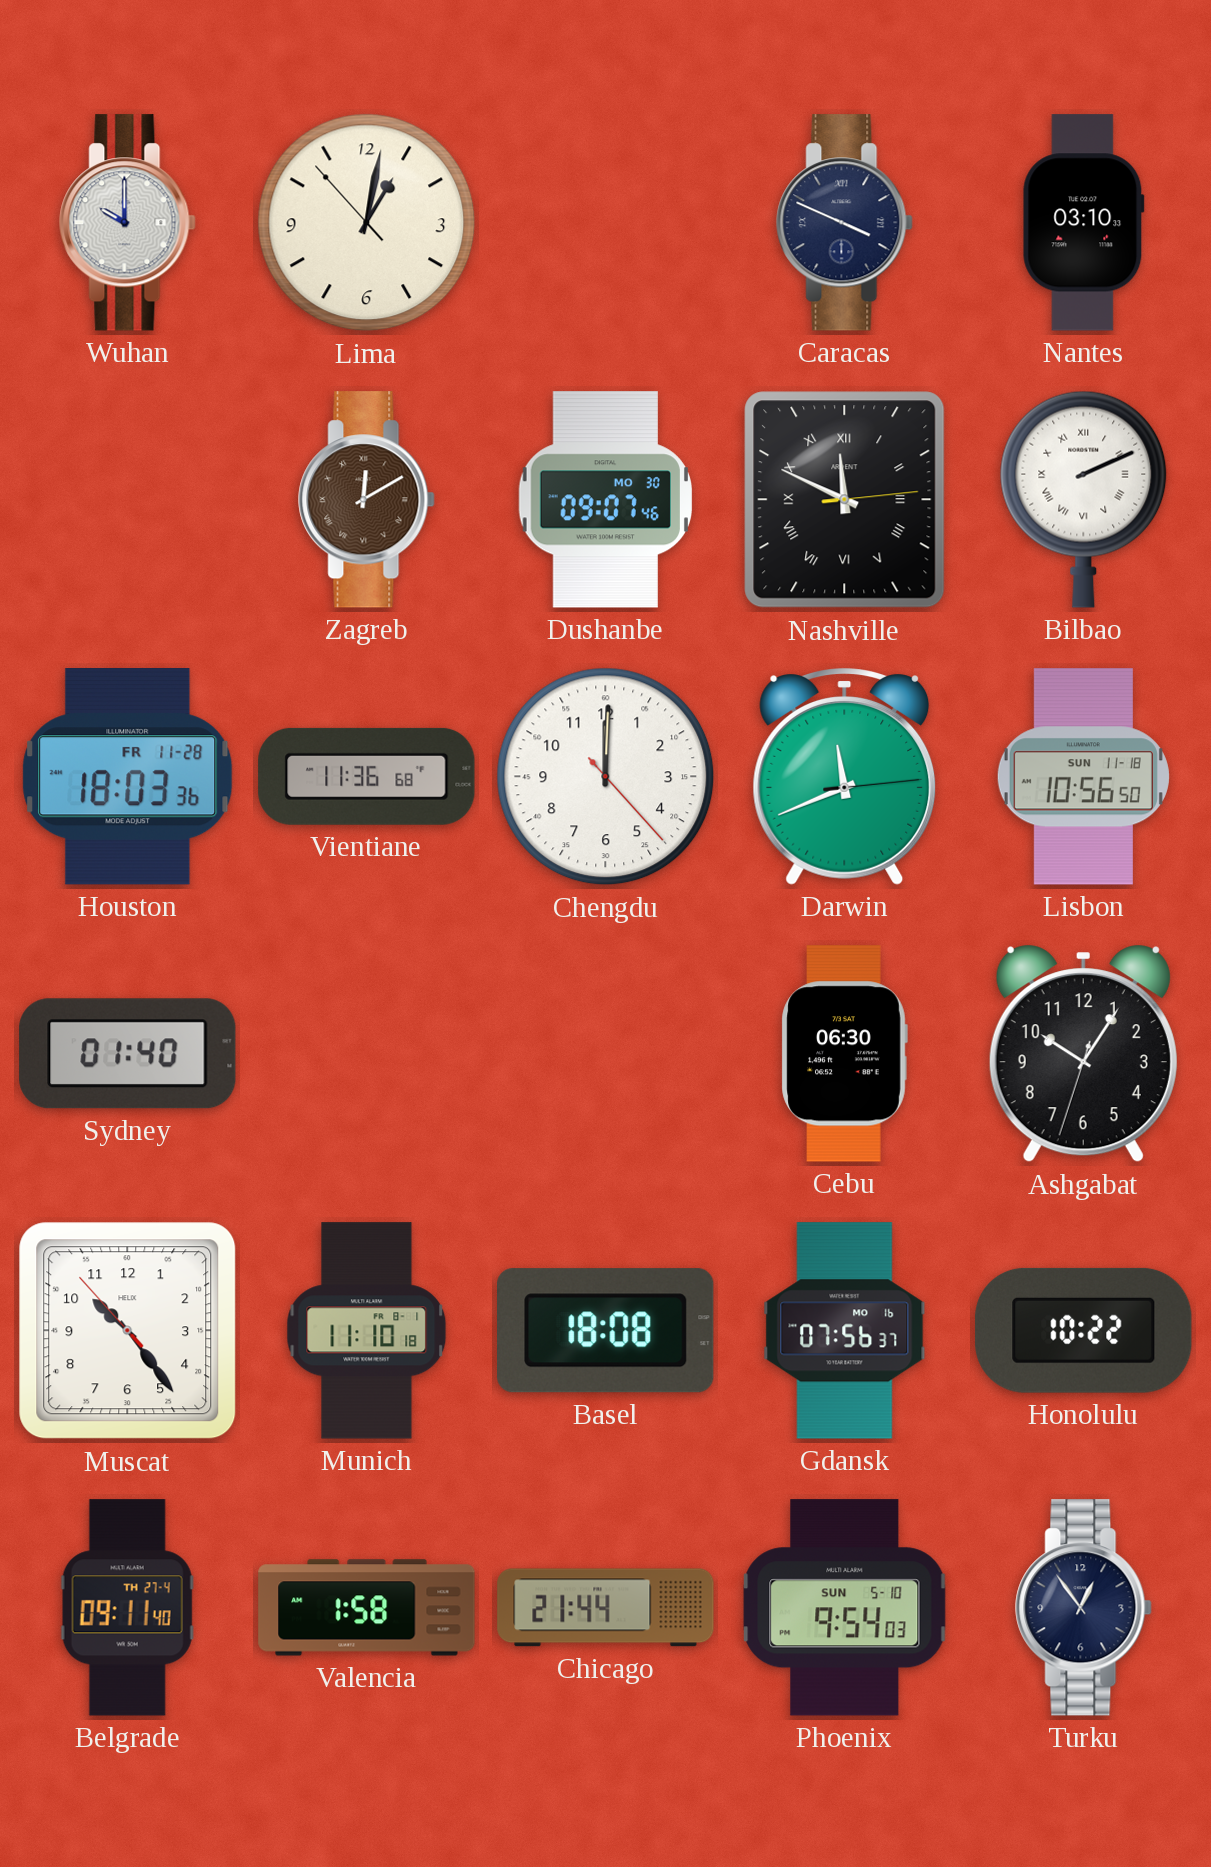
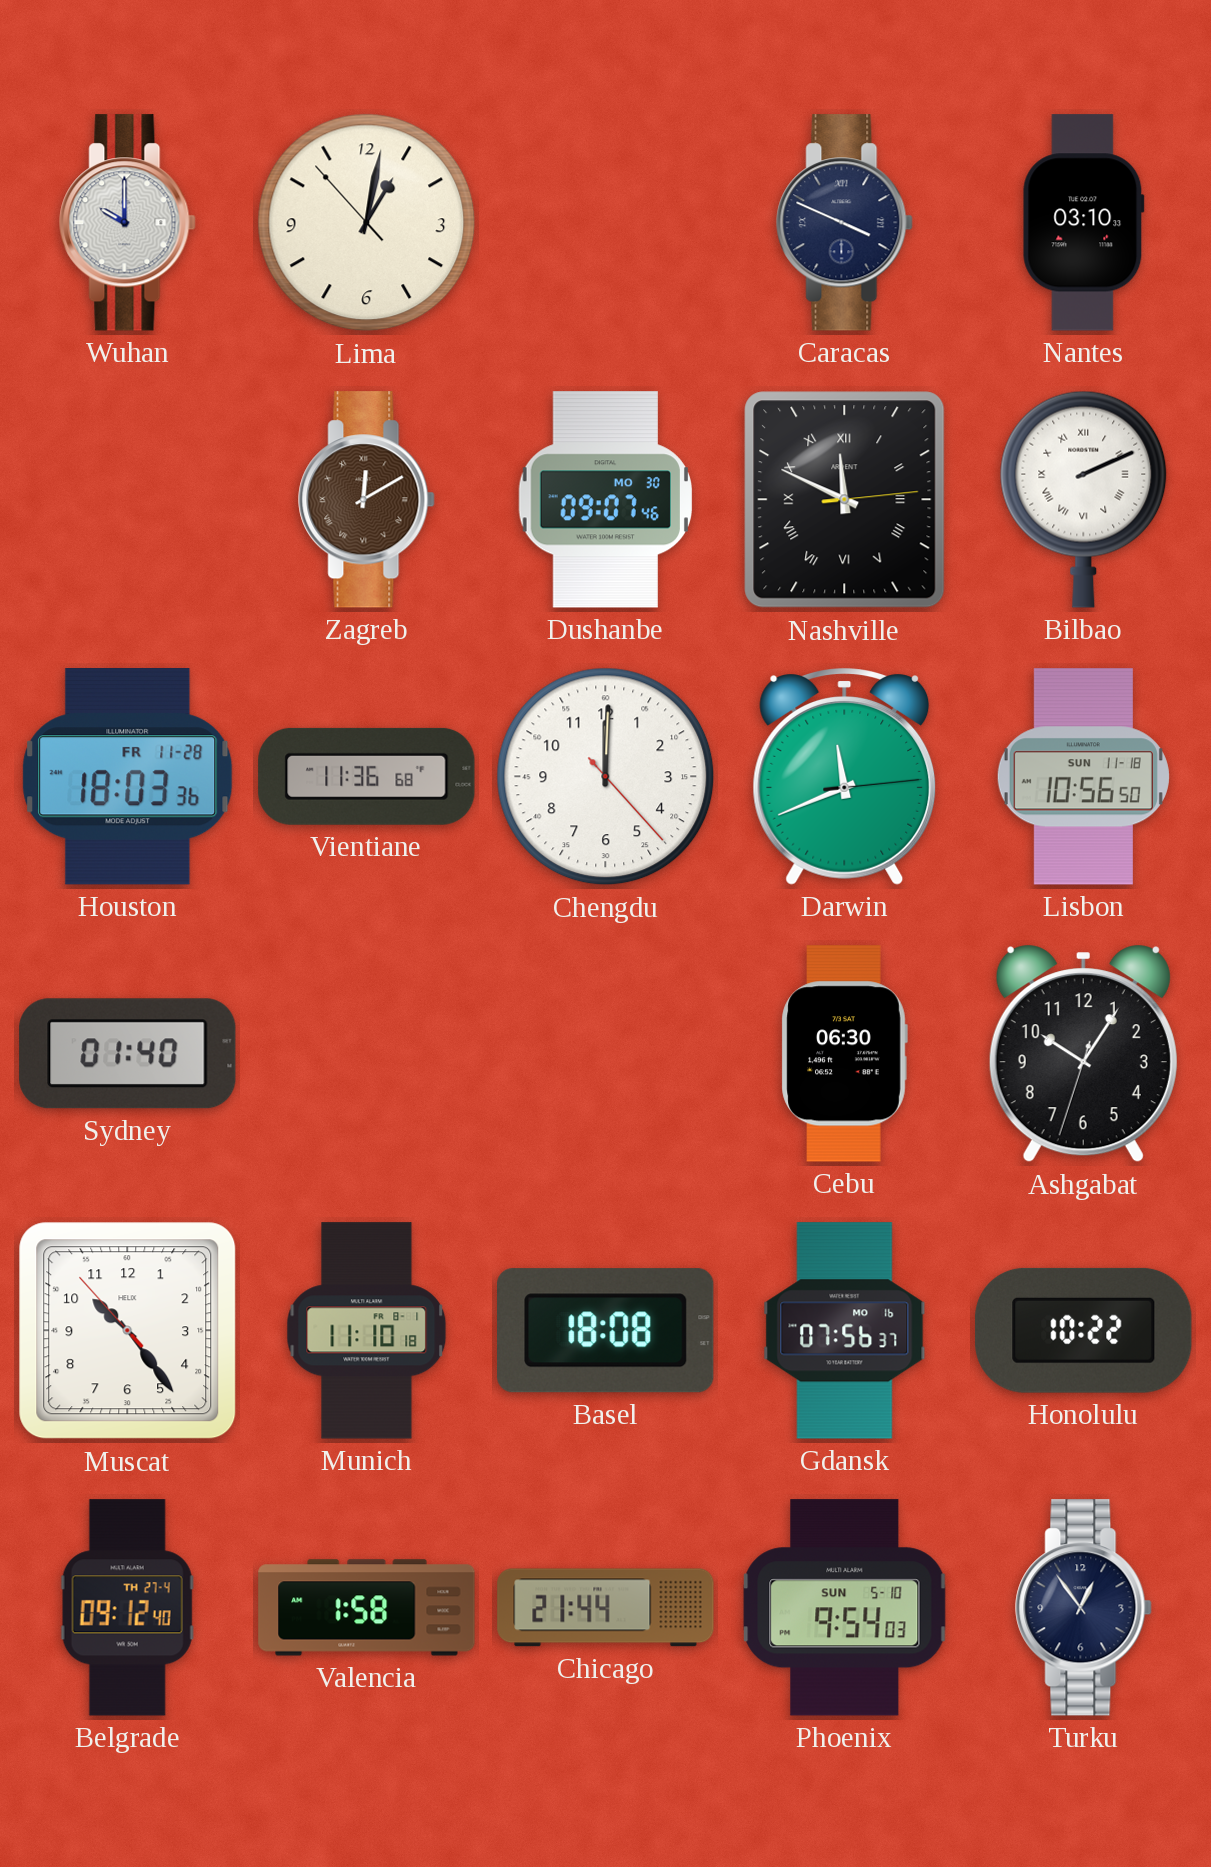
Belgrade: 09:11 -> 09:12
